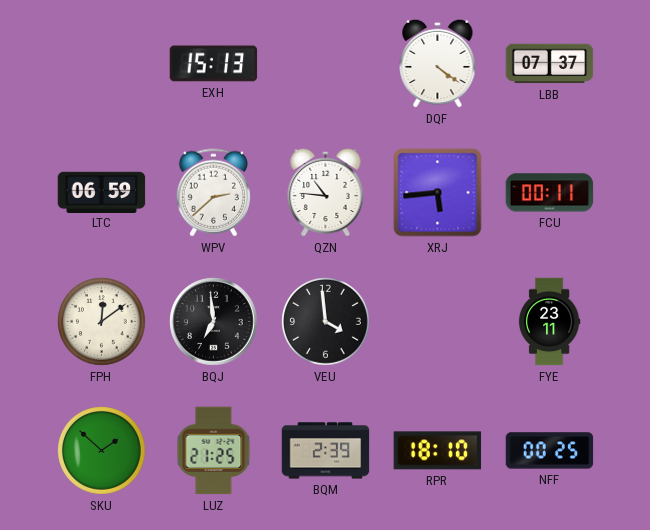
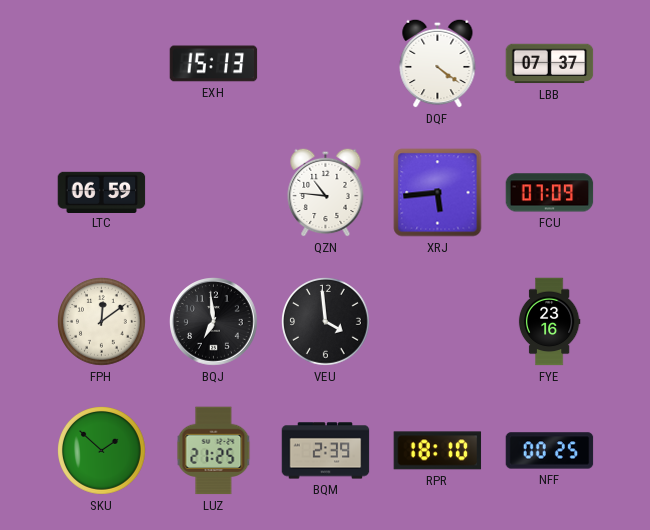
WPV: 2:38 -> none
FCU: 00:11 -> 07:09
FYE: 23:11 -> 23:16
